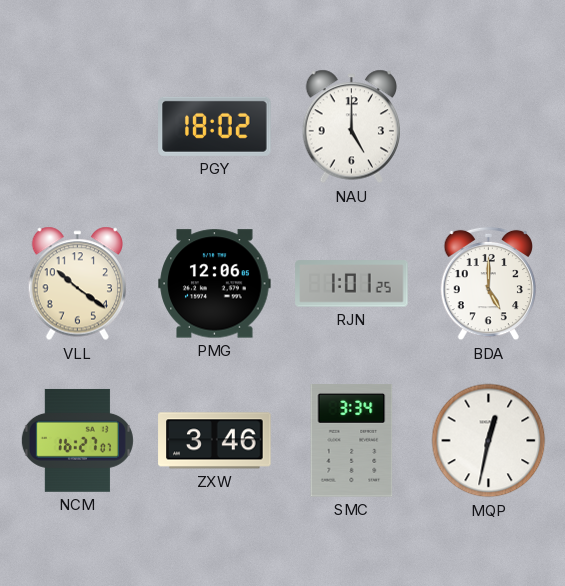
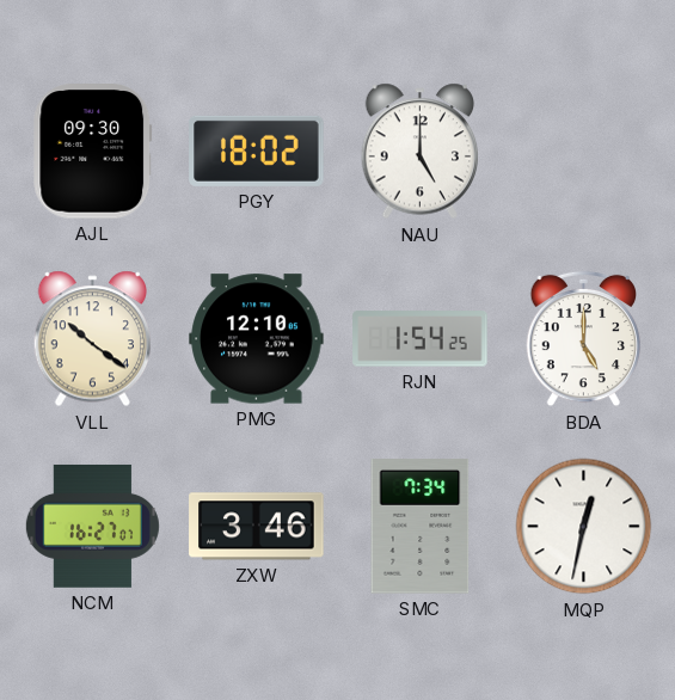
AJL: none -> 09:30
PMG: 12:06 -> 12:10
RJN: 1:01 -> 1:54
SMC: 3:34 -> 7:34
